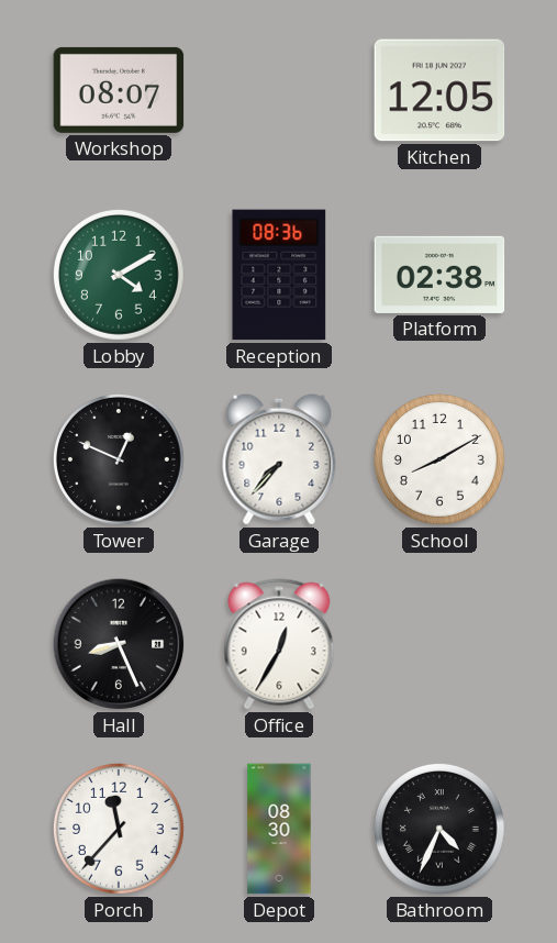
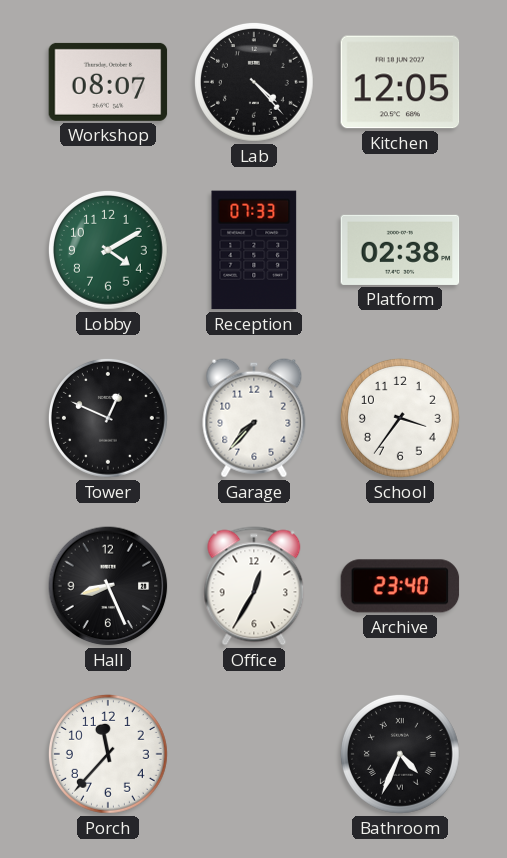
Lab: none -> 4:23
Reception: 08:36 -> 07:33
School: 8:10 -> 3:36
Archive: none -> 23:40
Depot: 08:30 -> none
